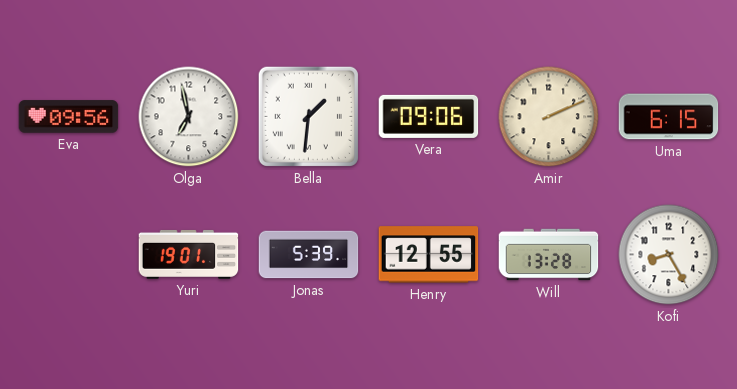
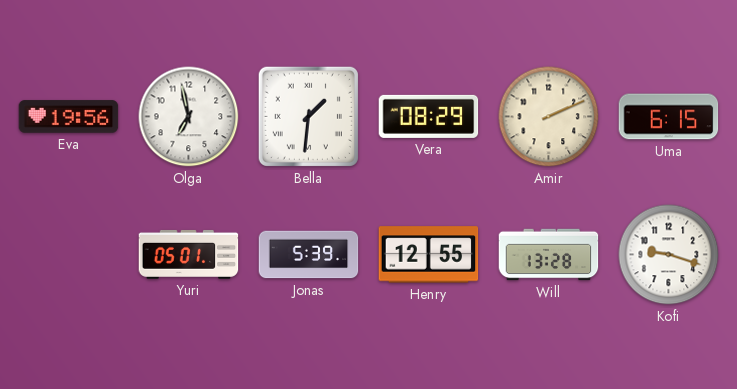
Eva: 09:56 -> 19:56
Vera: 09:06 -> 08:29
Yuri: 19:01 -> 05:01
Kofi: 8:25 -> 9:18
